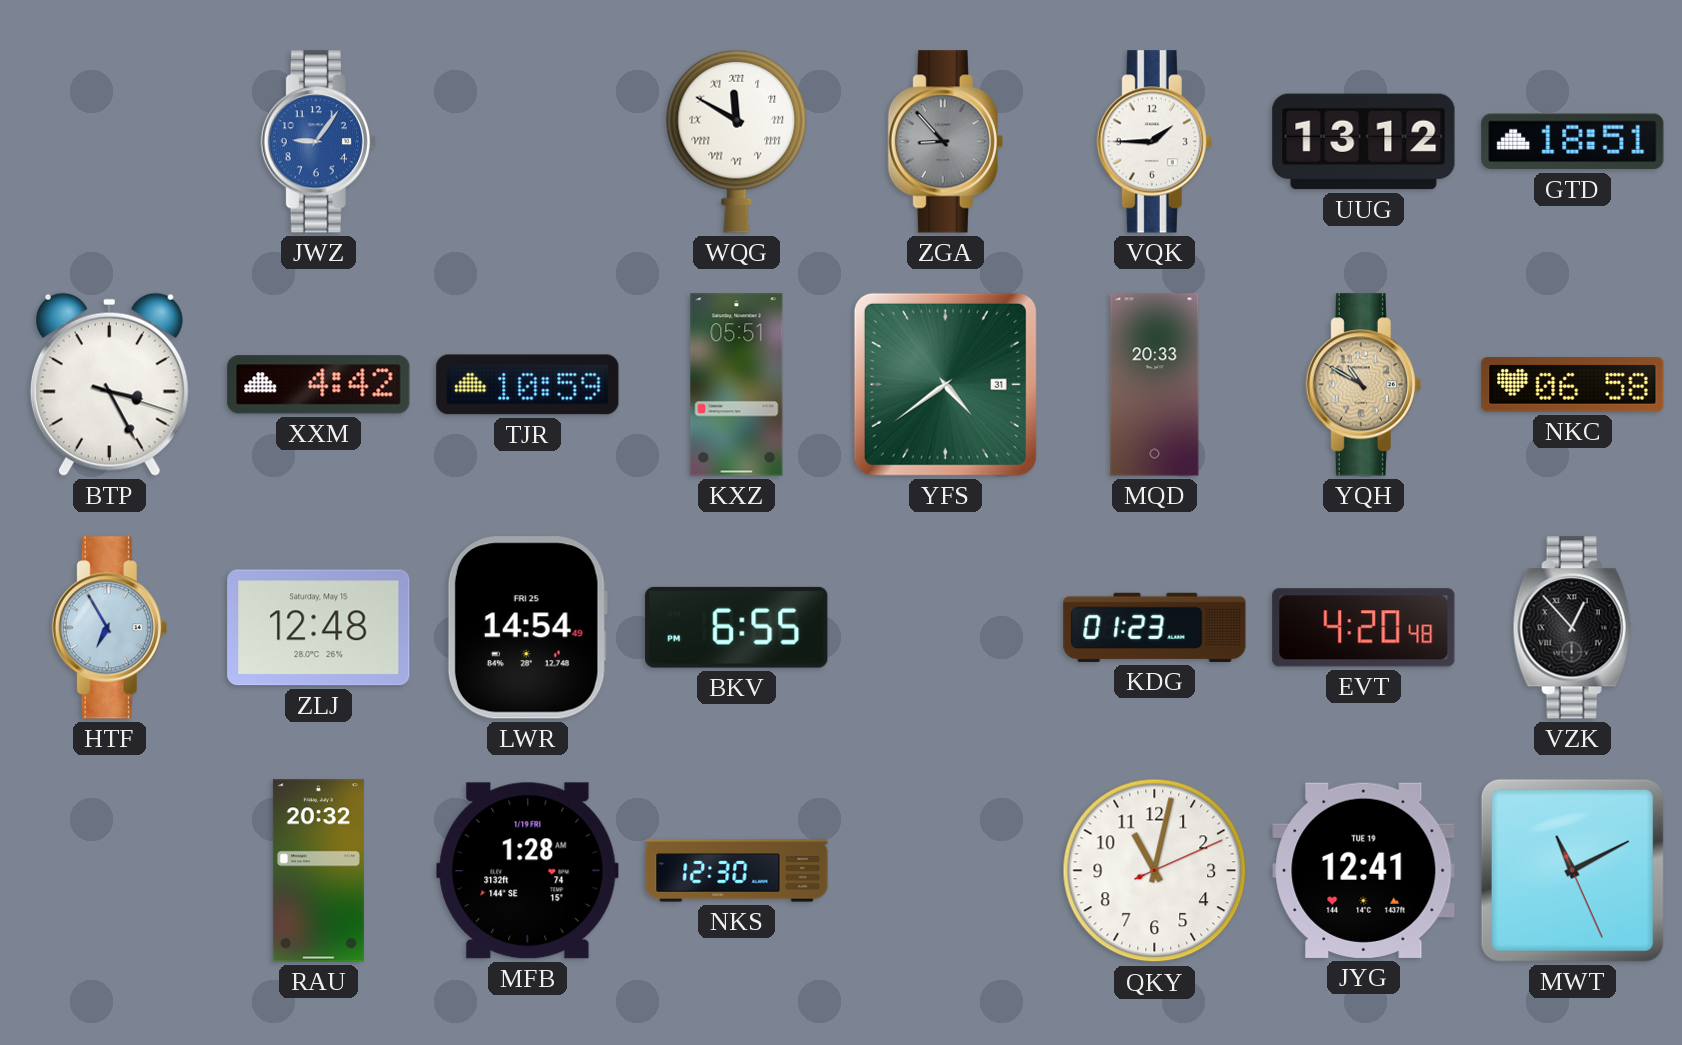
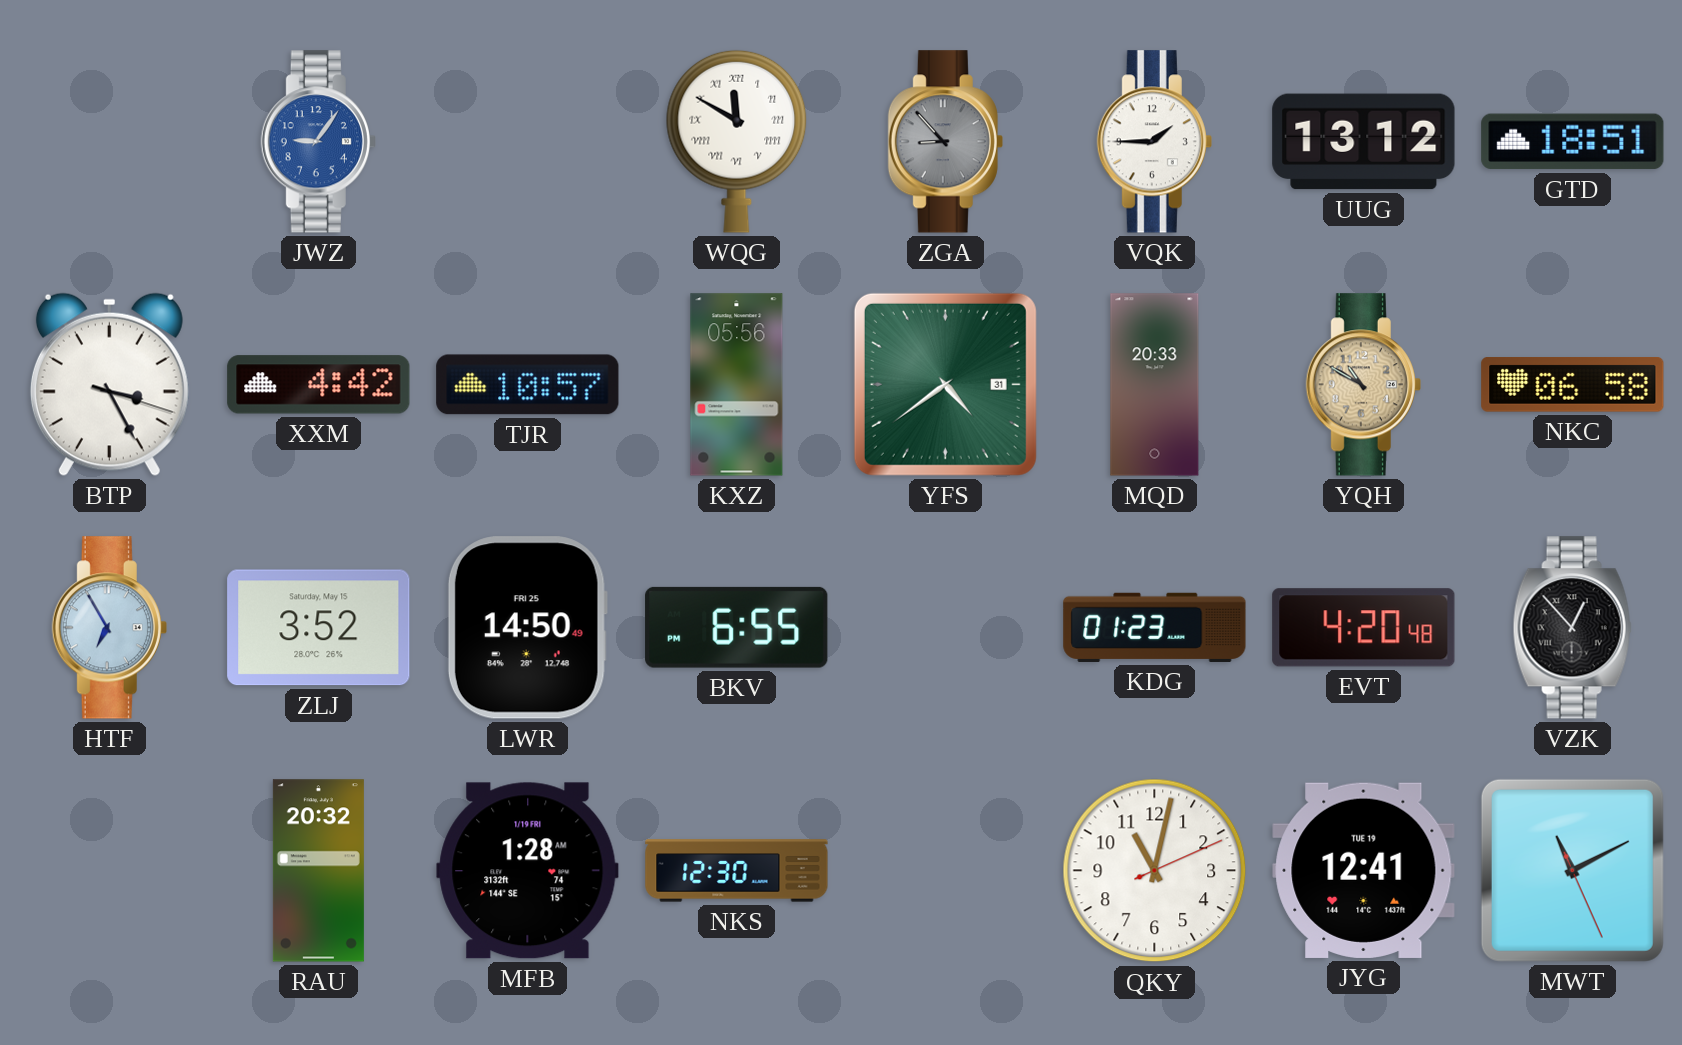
TJR: 10:59 -> 10:57
KXZ: 05:51 -> 05:56
ZLJ: 12:48 -> 3:52
LWR: 14:54 -> 14:50
